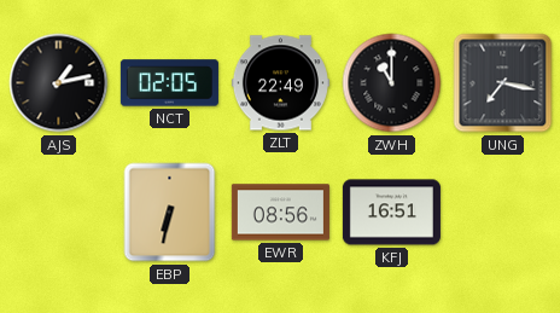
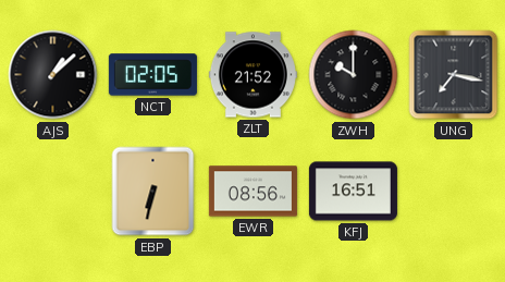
AJS: 1:13 -> 1:08
ZLT: 22:49 -> 21:52
ZWH: 11:00 -> 10:00
